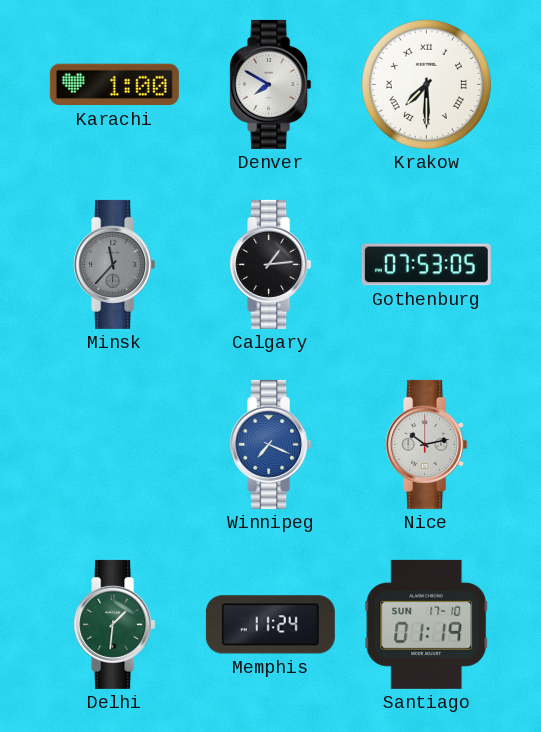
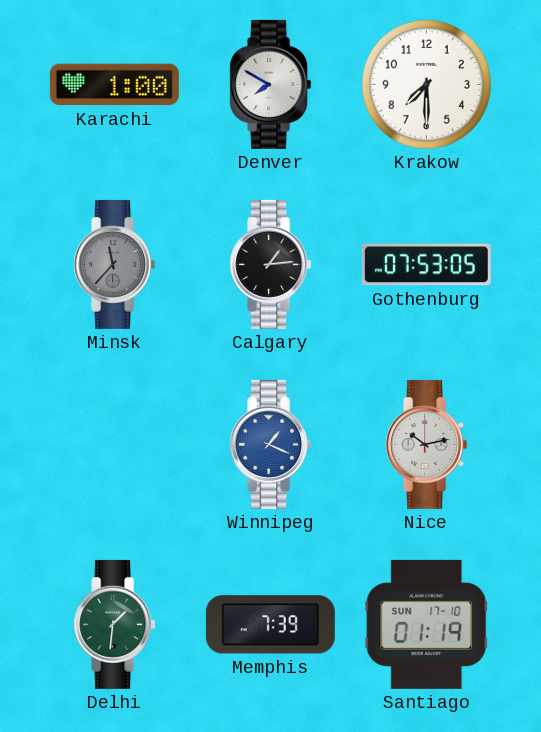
Krakow numerals: Roman -> Arabic
Winnipeg: 7:19 -> 1:19
Memphis: 11:24 -> 7:39
